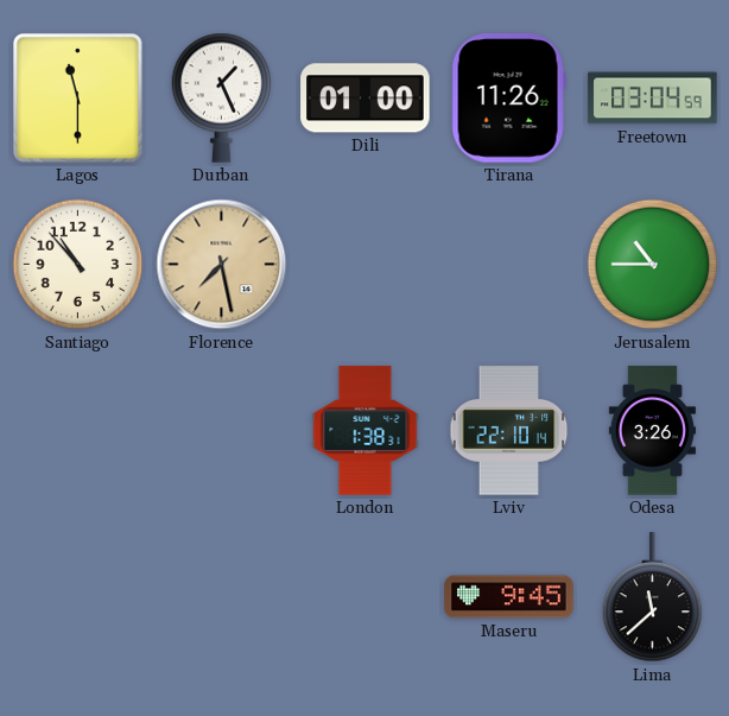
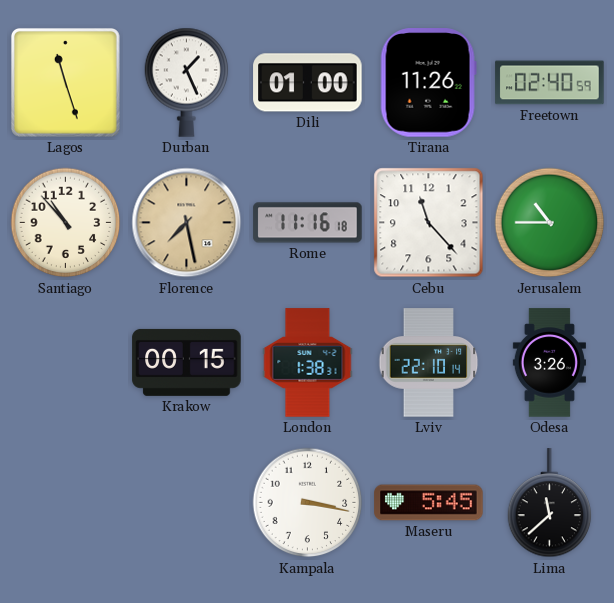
Lagos: 11:30 -> 11:27
Freetown: 03:04 -> 02:40
Rome: none -> 11:16
Cebu: none -> 11:23
Krakow: none -> 00:15
Kampala: none -> 3:17
Maseru: 9:45 -> 5:45
